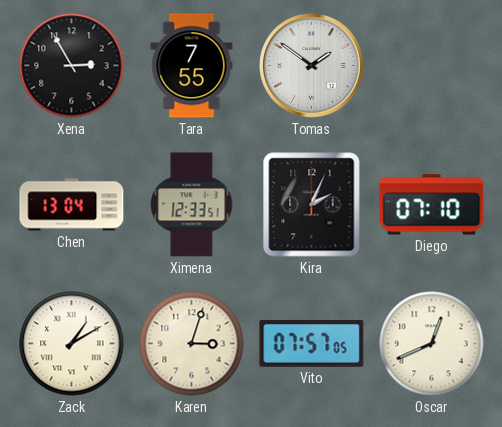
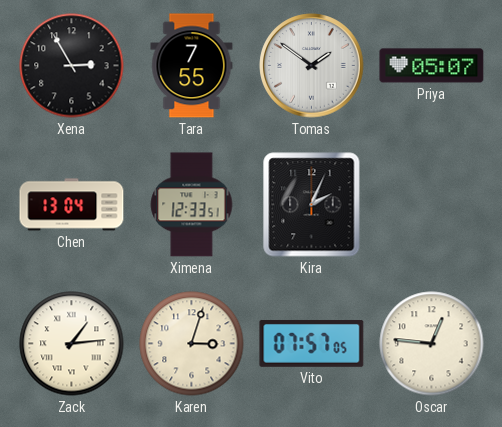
Priya: none -> 05:07
Diego: 07:10 -> none
Zack: 1:10 -> 1:14
Oscar: 12:41 -> 12:46
